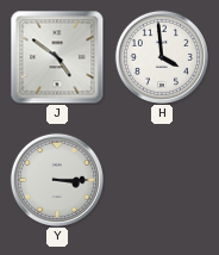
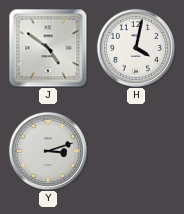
H: 3:59 -> 4:02
Y: 3:15 -> 3:12
